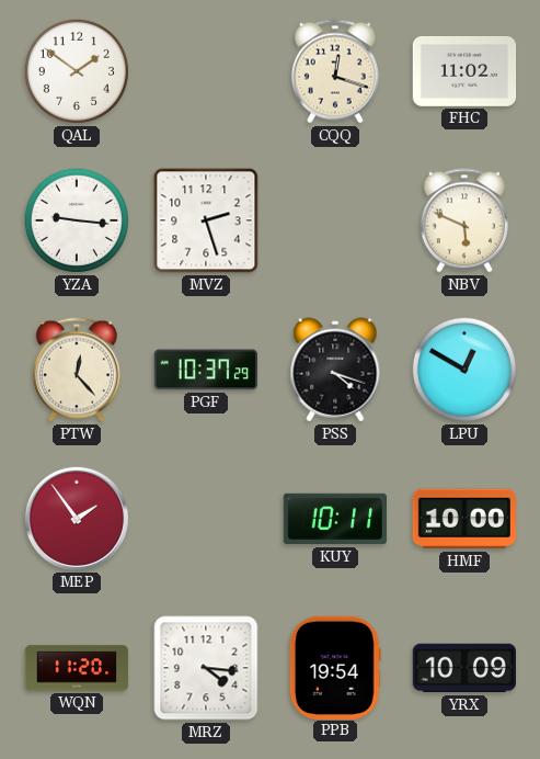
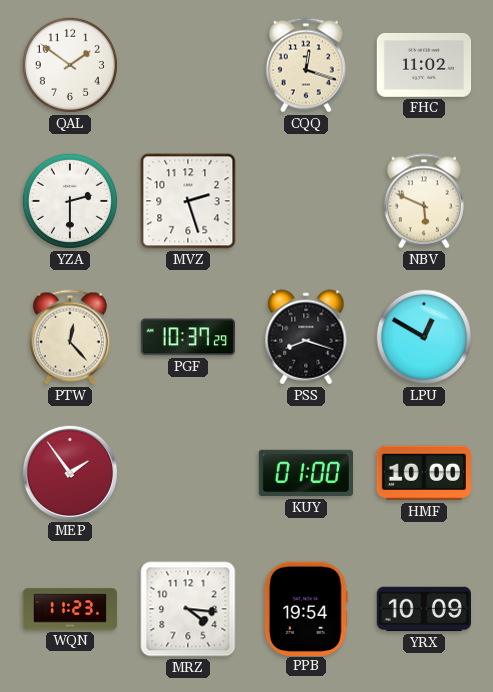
YZA: 9:16 -> 2:30
PSS: 4:18 -> 8:18
KUY: 10:11 -> 01:00
WQN: 11:20 -> 11:23
